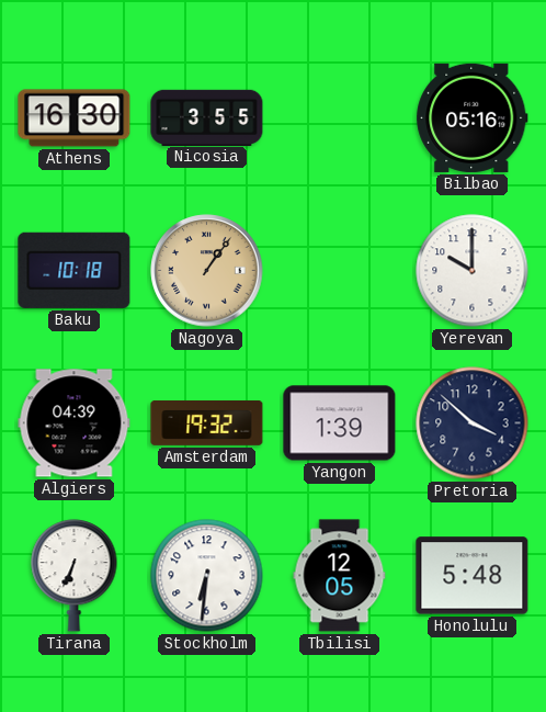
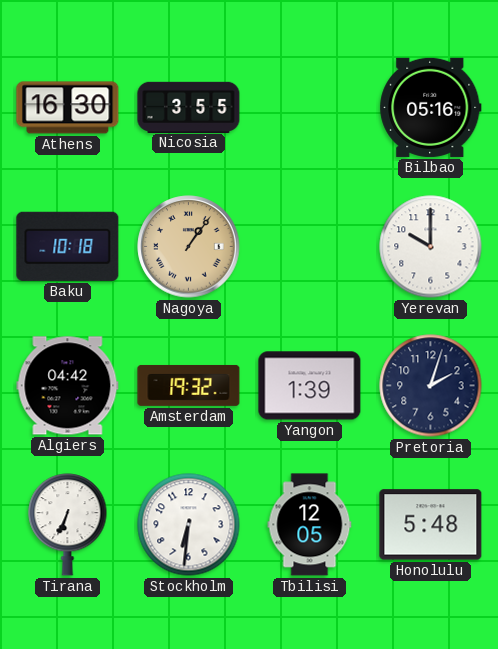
Algiers: 04:39 -> 04:42
Pretoria: 3:52 -> 2:03
